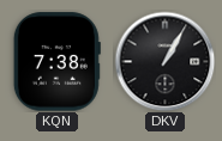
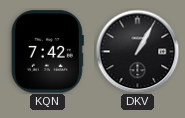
KQN: 7:38 -> 7:42
